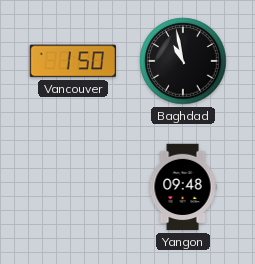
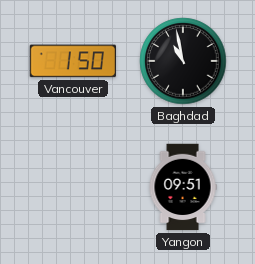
Yangon: 09:48 -> 09:51
